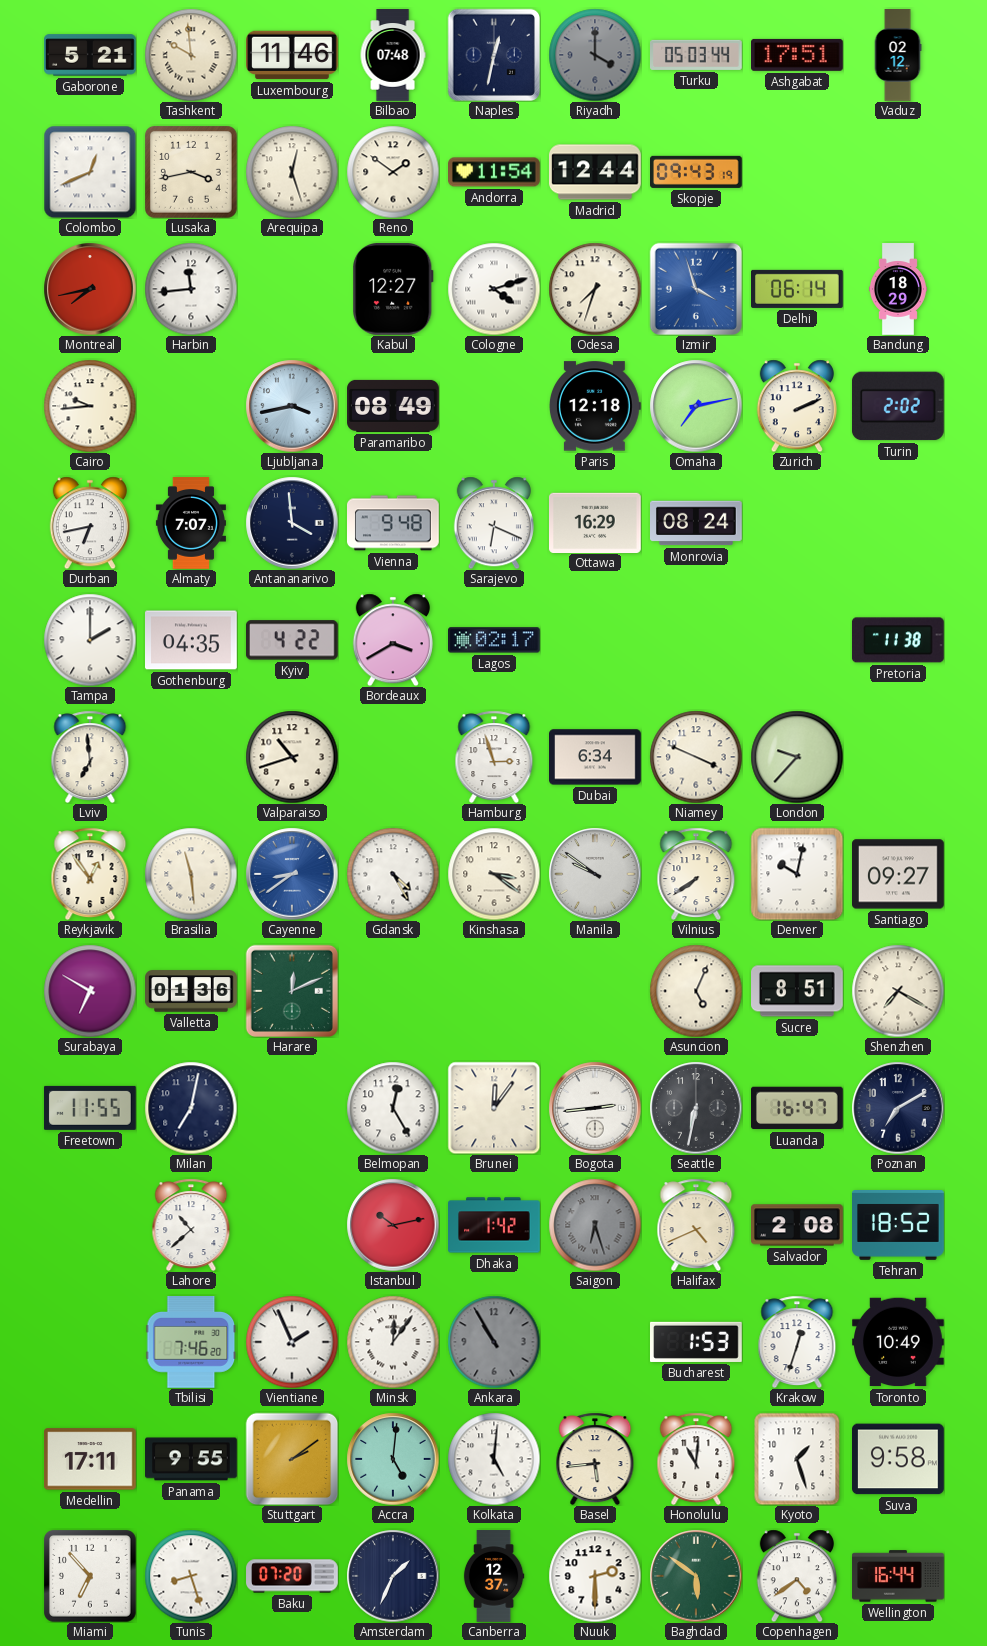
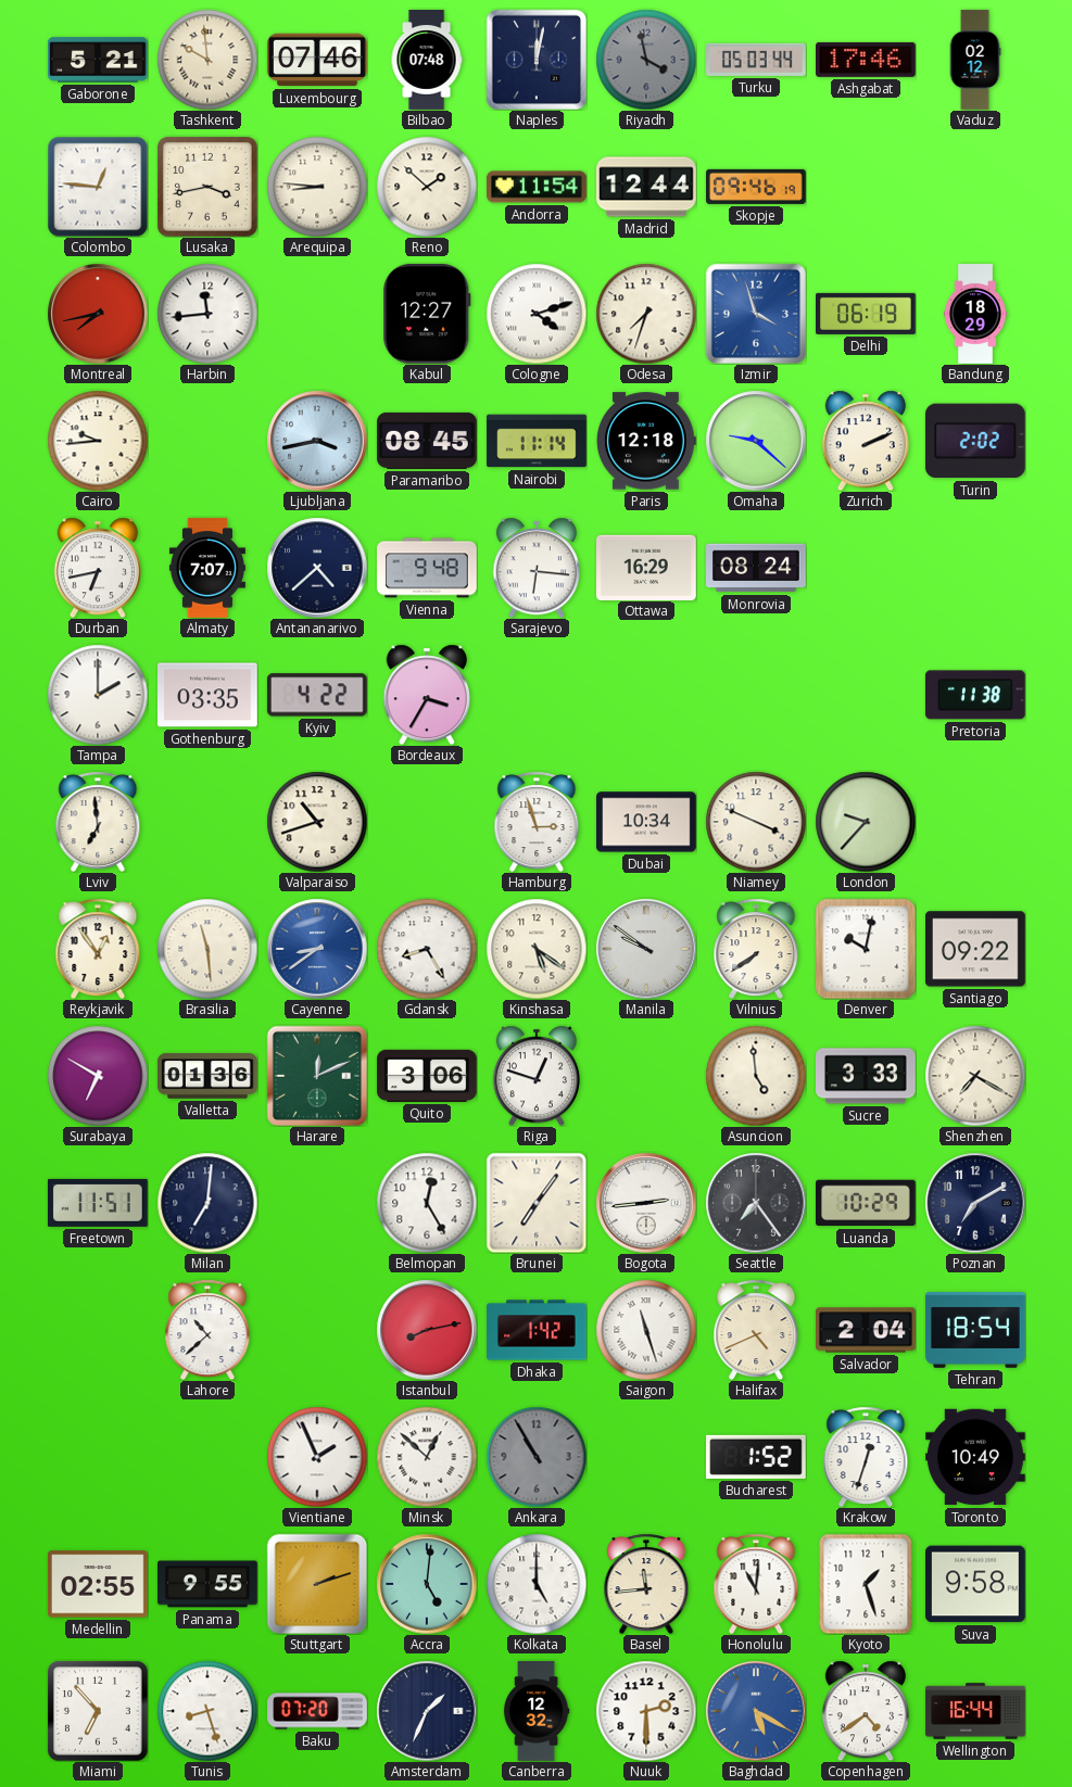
Luxembourg: 11:46 -> 07:46
Naples: 12:32 -> 12:02
Riyadh: 4:00 -> 3:58
Ashgabat: 17:51 -> 17:46
Colombo: 12:41 -> 12:46
Arequipa: 12:27 -> 8:46
Reno: 1:51 -> 1:52
Skopje: 09:43 -> 09:46
Delhi: 06:14 -> 06:19
Paramaribo: 08:49 -> 08:45
Nairobi: none -> 11:14
Omaha: 7:13 -> 9:22
Antananarivo: 3:59 -> 4:38
Sarajevo: 6:19 -> 6:16
Gothenburg: 04:35 -> 03:35
Bordeaux: 3:40 -> 3:35
Lagos: 02:17 -> none
Dubai: 6:34 -> 10:34
Gdansk: 4:25 -> 8:25
Kinshasa: 3:21 -> 5:21
Santiago: 09:27 -> 09:22
Quito: none -> 3:06
Riga: none -> 12:48
Asuncion: 5:04 -> 4:59
Sucre: 8:51 -> 3:33
Freetown: 11:55 -> 11:51
Milan: 7:02 -> 7:01
Brunei: 12:06 -> 7:06
Seattle: 6:32 -> 7:24
Luanda: 16:47 -> 10:29
Istanbul: 10:13 -> 8:13
Saigon: 6:27 -> 11:27
Saigon dial: grey -> white
Salvador: 2:08 -> 2:04
Tehran: 18:52 -> 18:54
Tbilisi: 7:46 -> none
Minsk: 12:06 -> 12:52
Bucharest: 1:53 -> 1:52
Medellin: 17:11 -> 02:55
Stuttgart: 2:09 -> 2:12
Kolkata: 5:01 -> 5:00
Basel: 5:44 -> 11:44
Canberra: 12:37 -> 12:32
Baghdad: 5:51 -> 5:20
Baghdad dial: green -> blue
